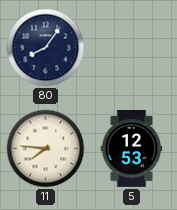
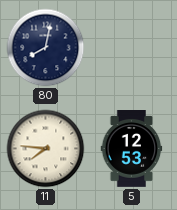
80: 8:06 -> 8:02
